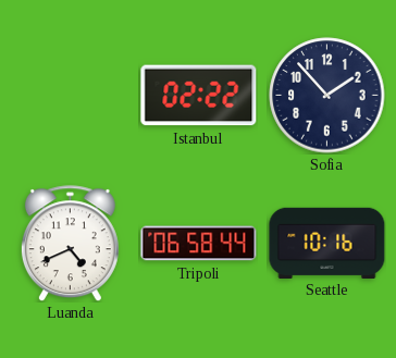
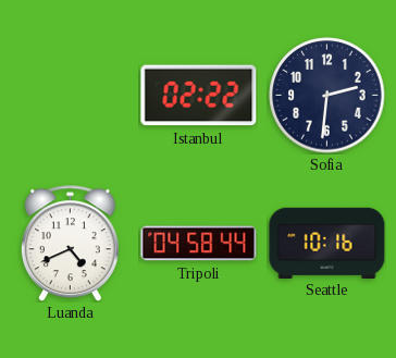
Sofia: 1:53 -> 2:31
Tripoli: 06:58 -> 04:58
